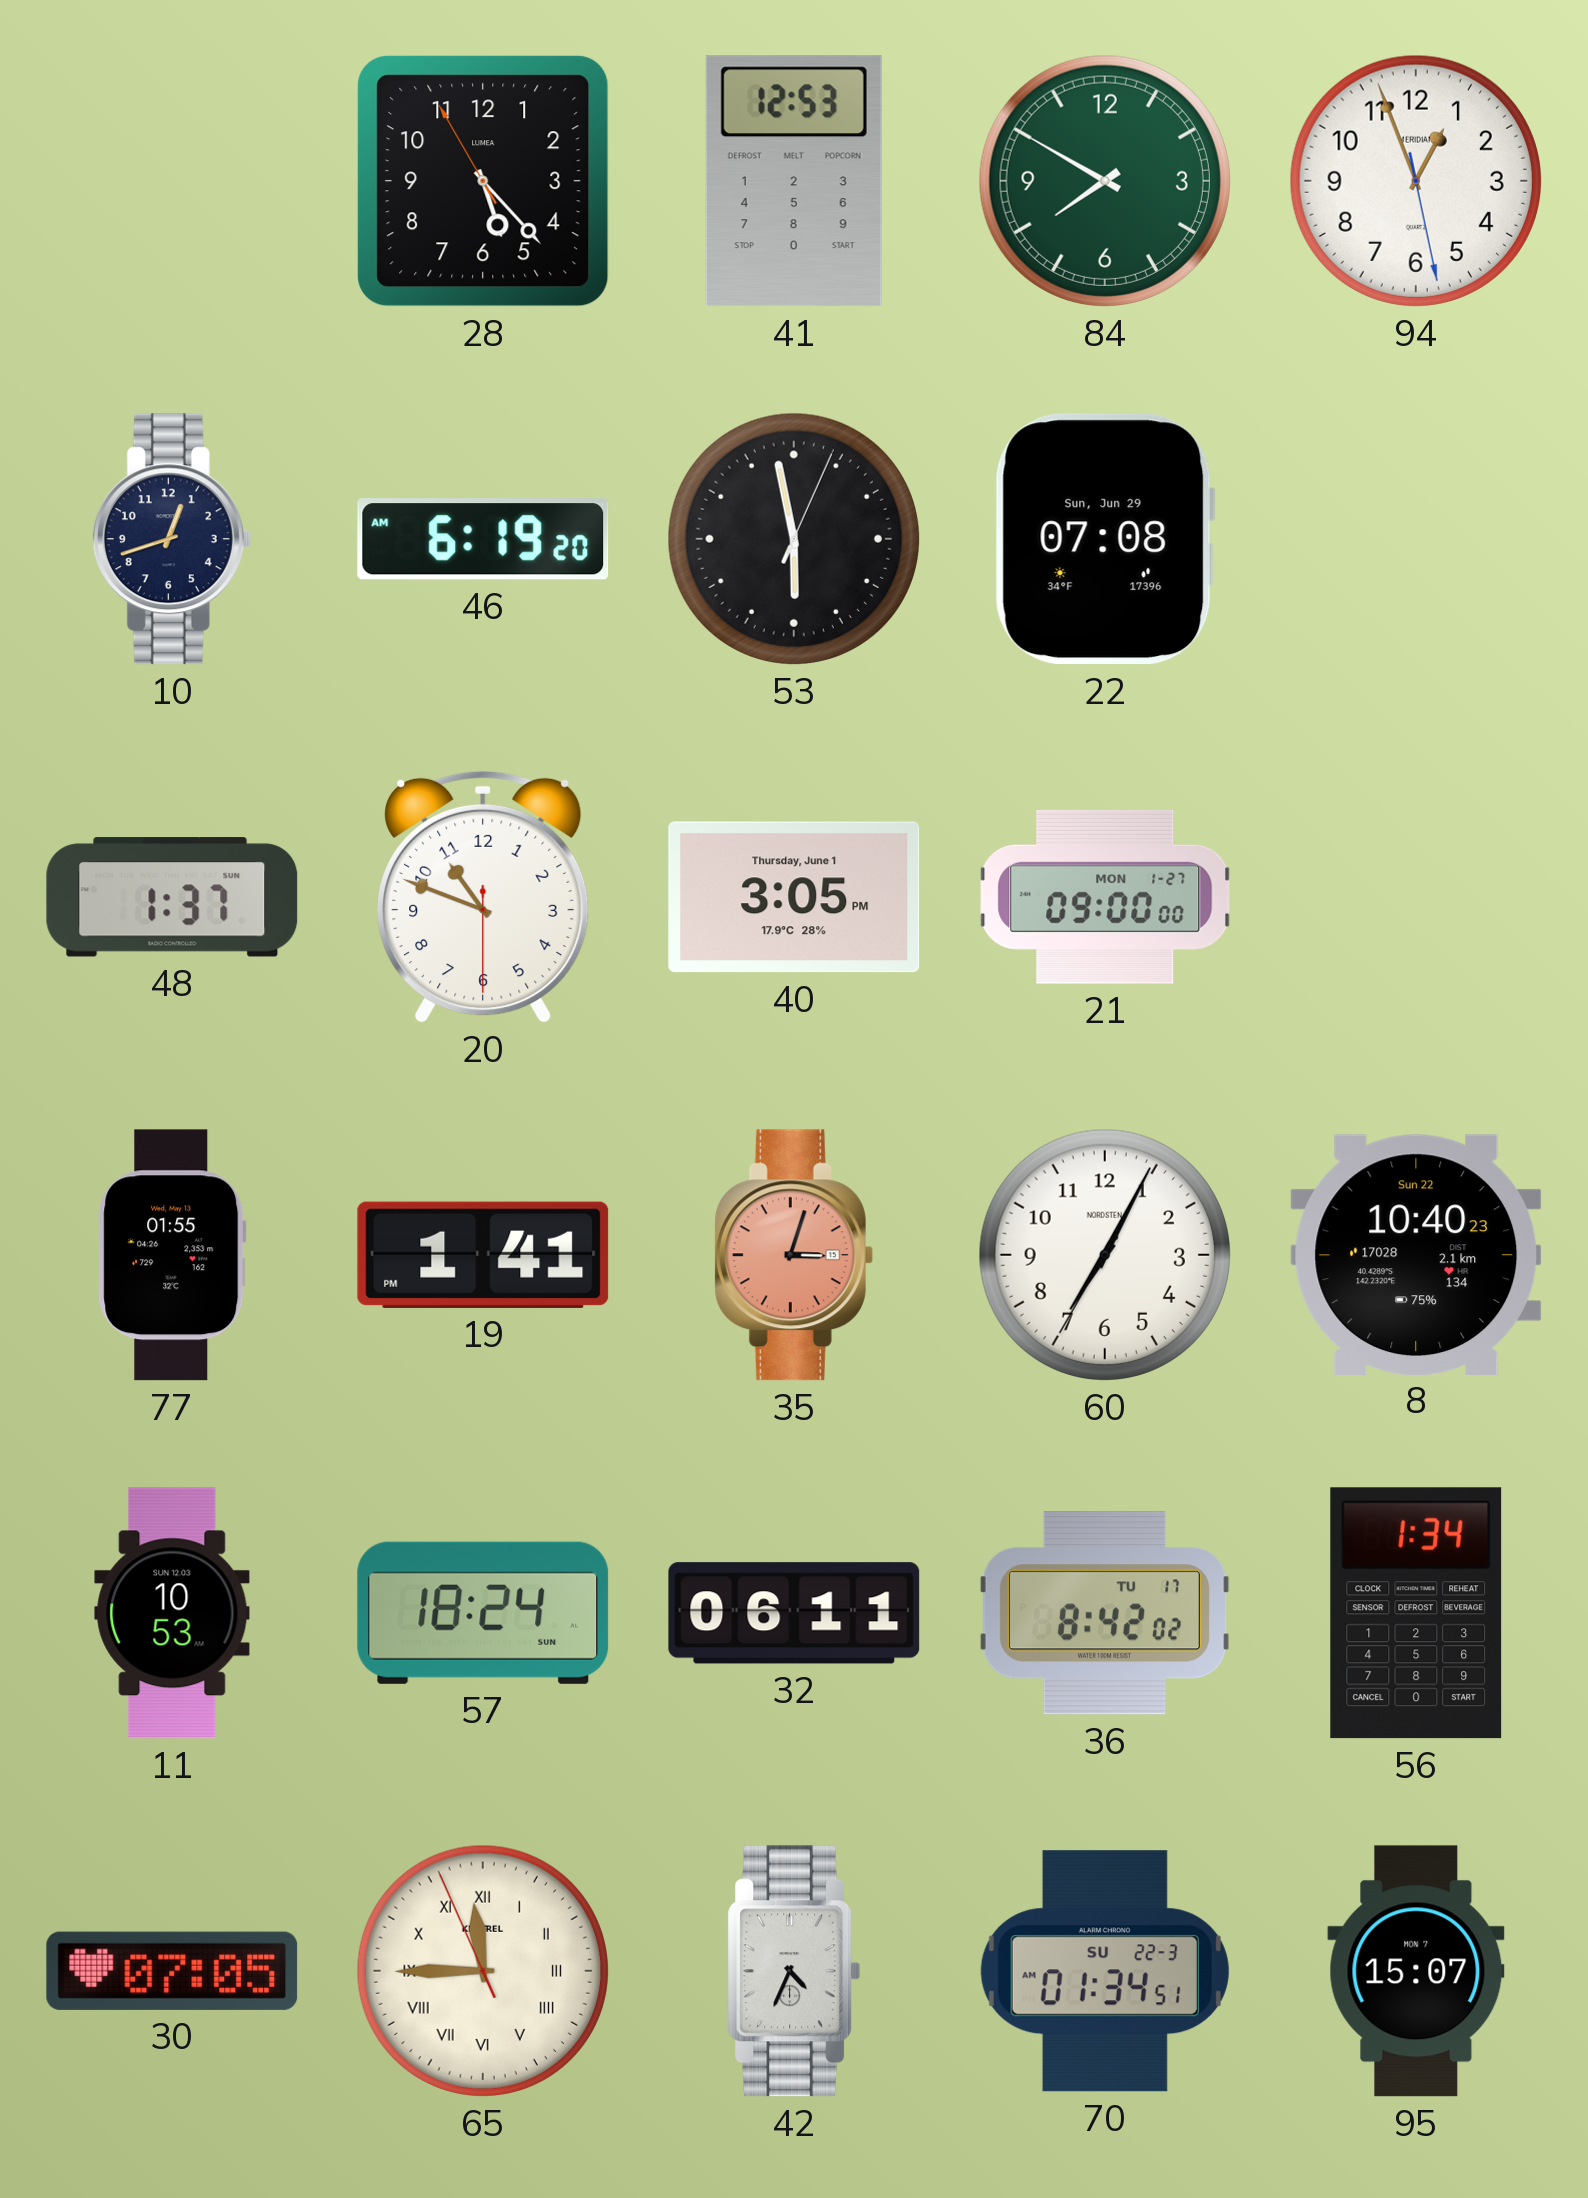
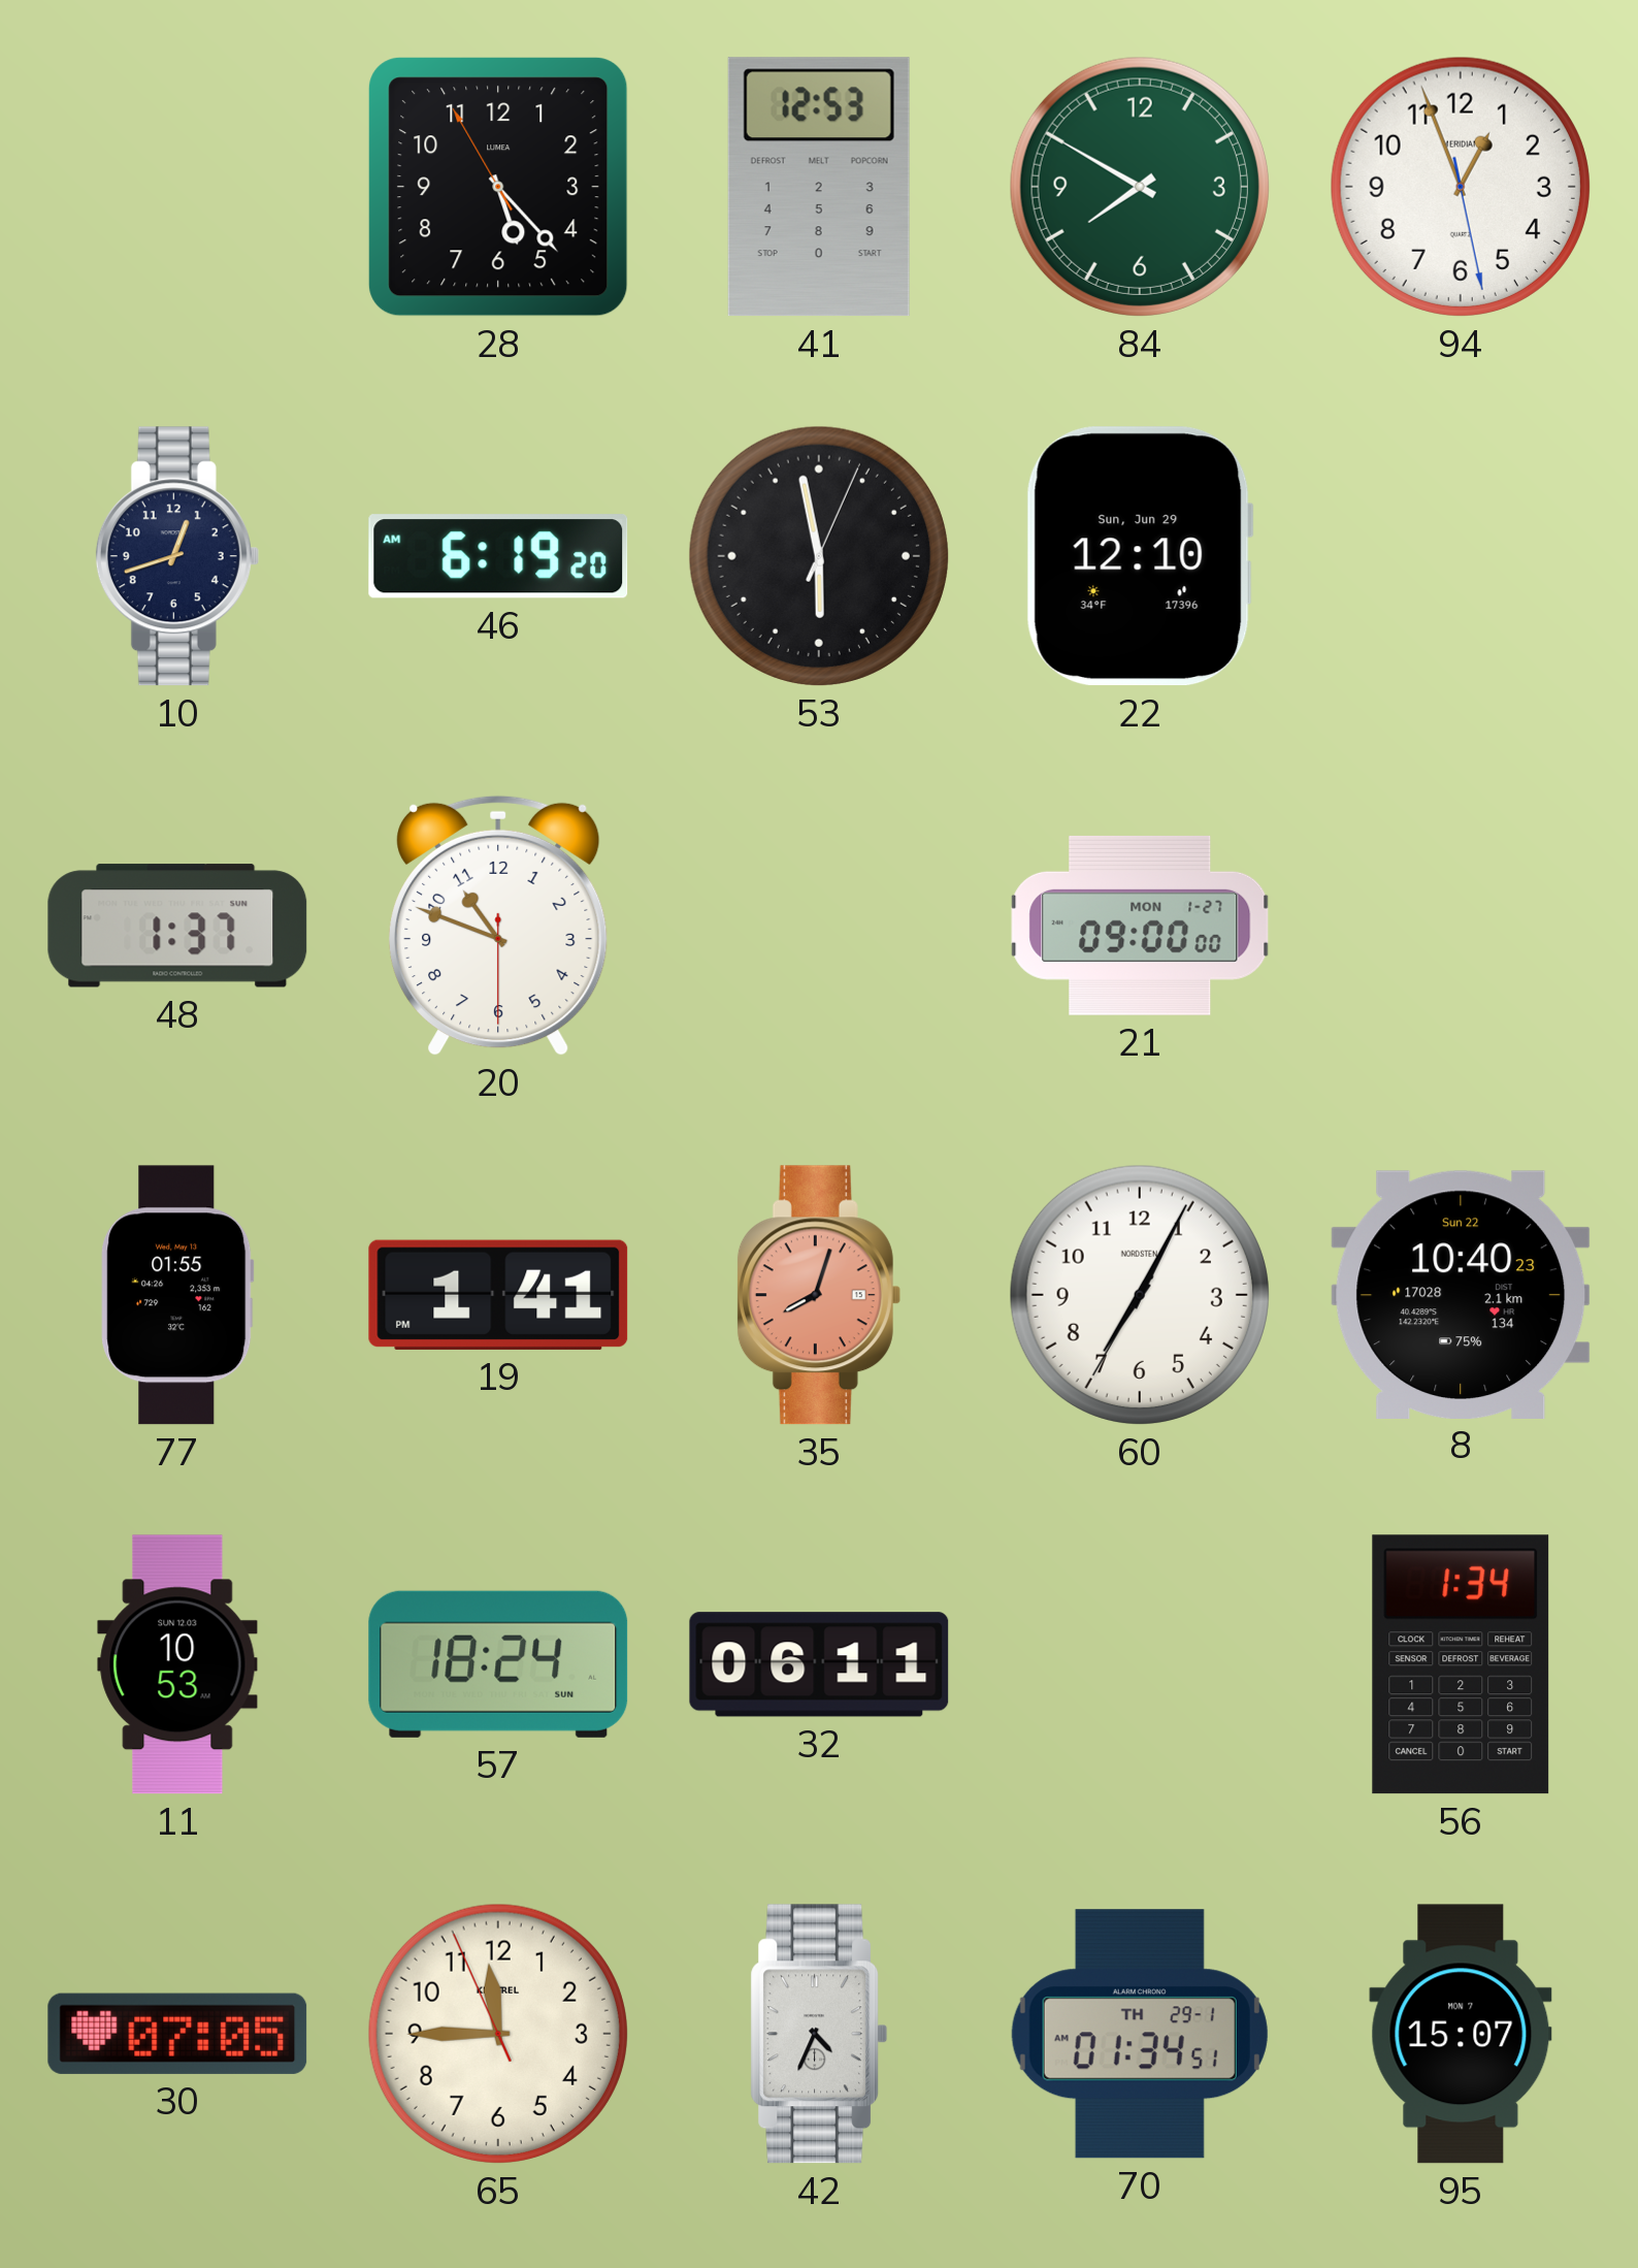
22: 07:08 -> 12:10
40: 3:05 -> none
35: 3:03 -> 8:03
36: 8:42 -> none
65 numerals: Roman -> Arabic
70 date: SU 22-3 -> TH 29-1
